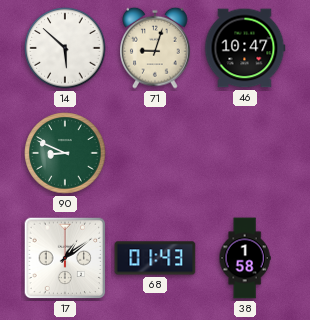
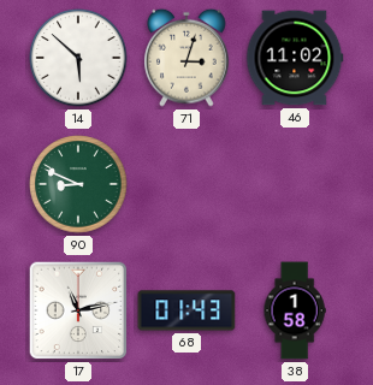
71: 9:03 -> 3:03
46: 10:47 -> 11:02
17: 1:09 -> 11:13
